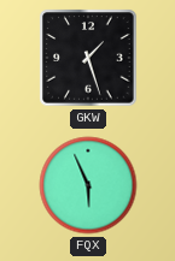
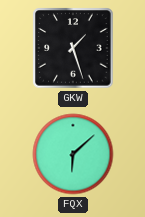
FQX: 5:56 -> 6:08
